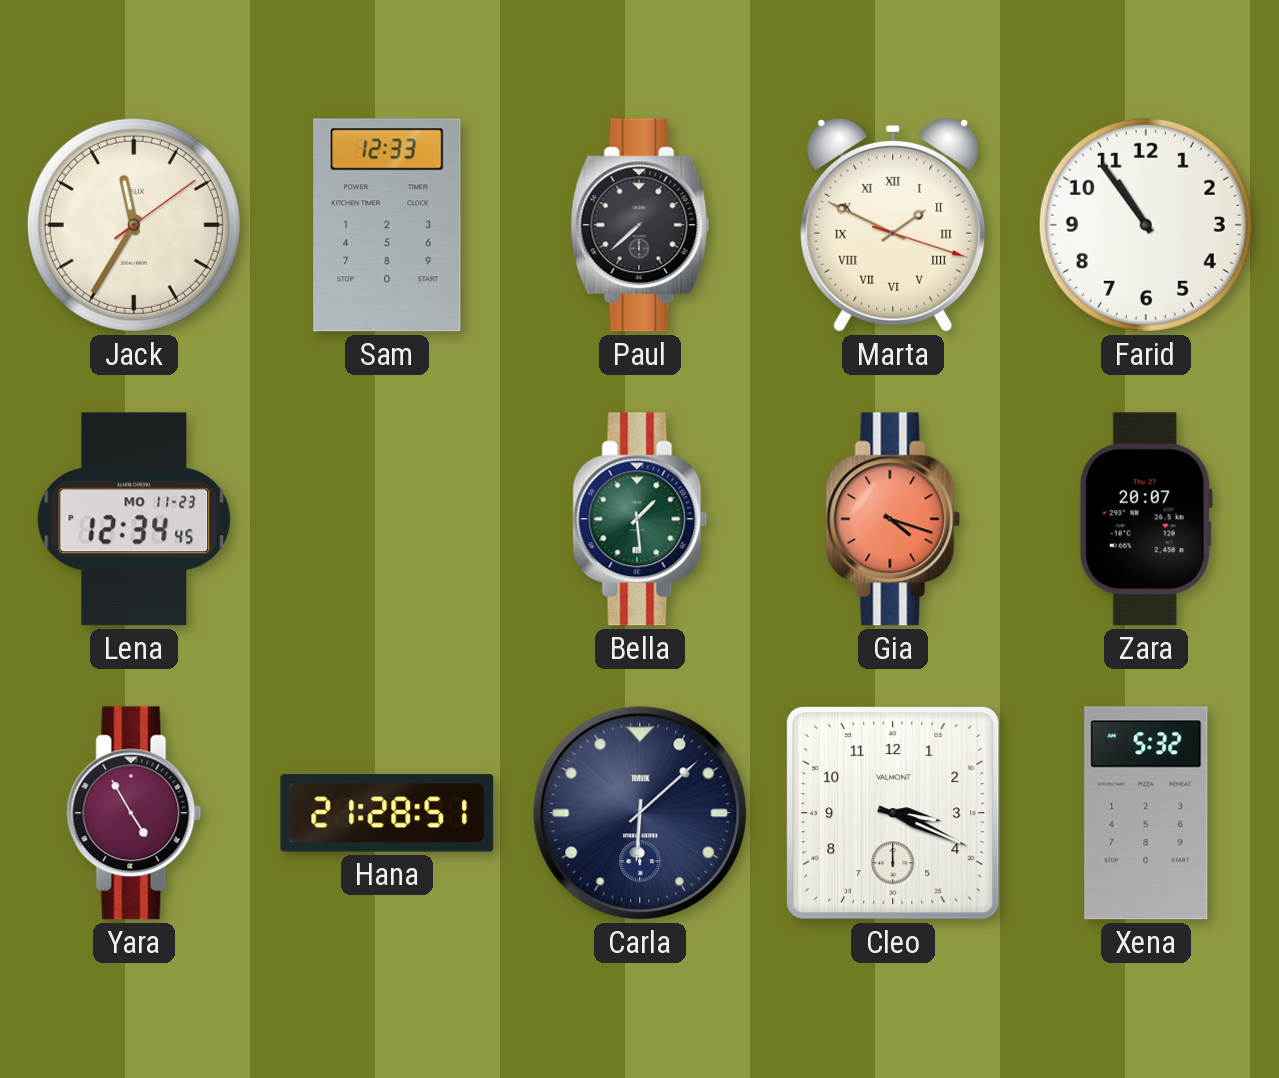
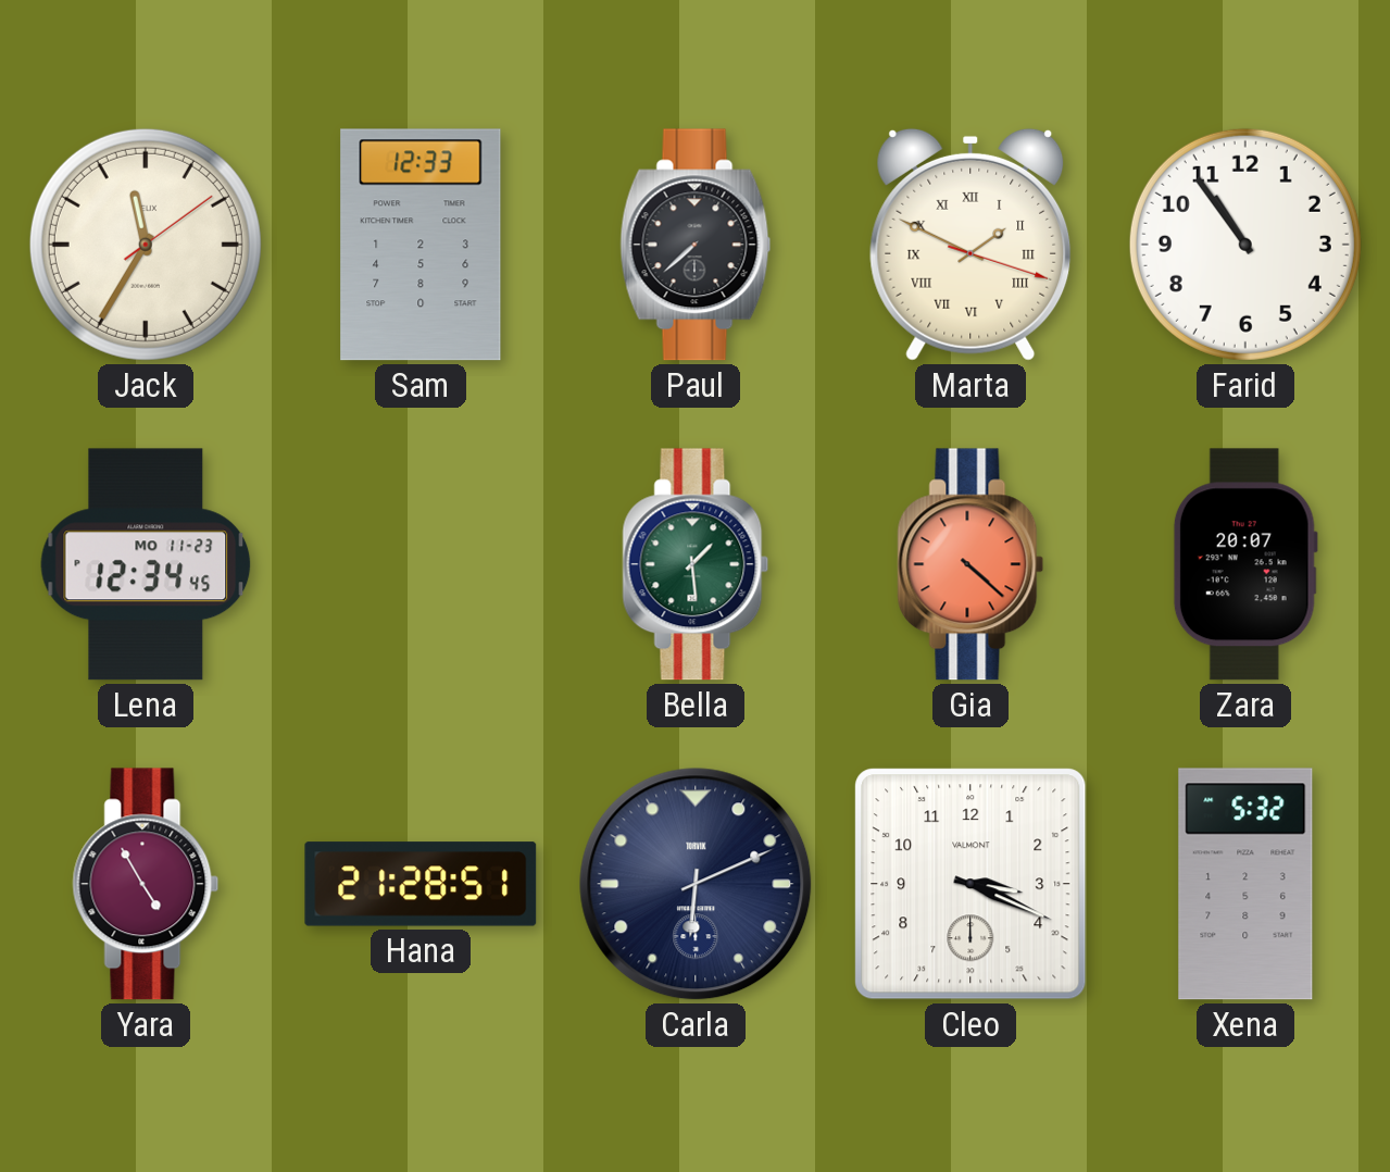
Gia: 4:18 -> 4:22
Carla: 6:08 -> 6:11
